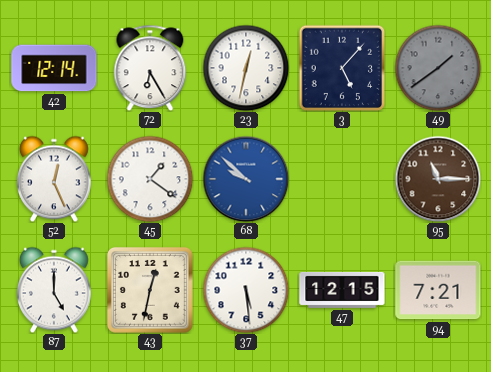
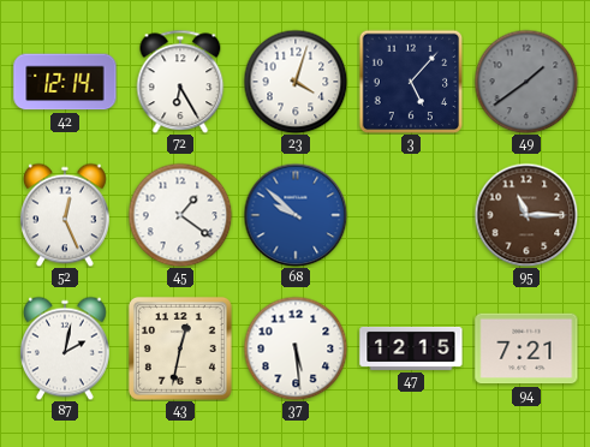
23: 12:32 -> 4:03
87: 5:00 -> 2:02
